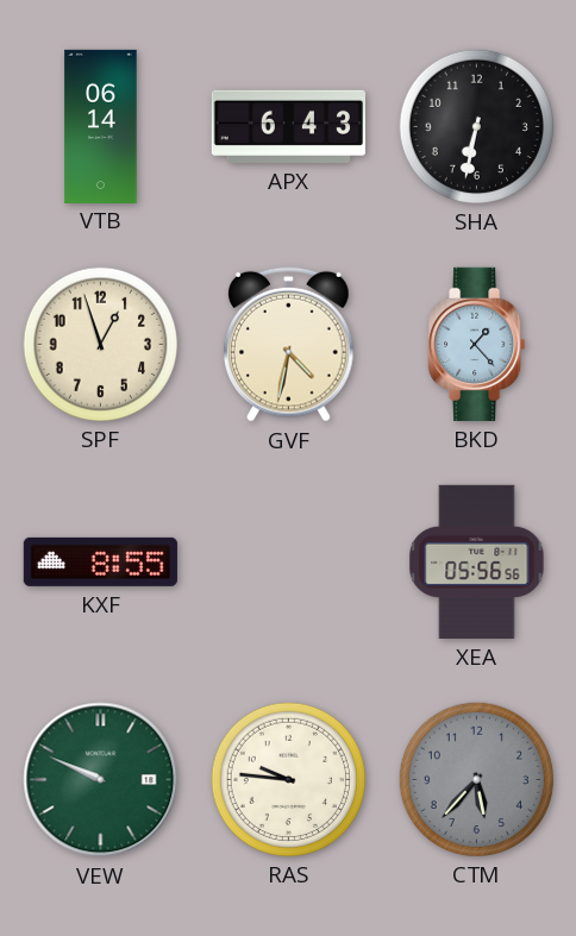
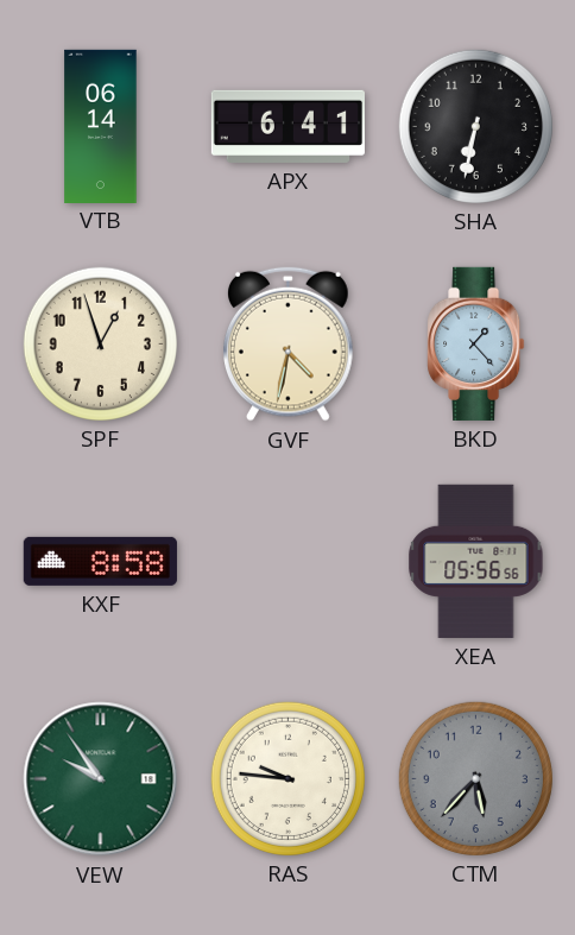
APX: 6:43 -> 6:41
KXF: 8:55 -> 8:58
VEW: 9:49 -> 9:54
